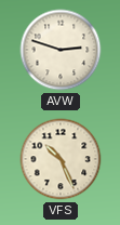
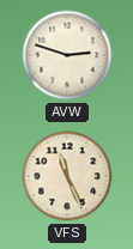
VFS: 10:26 -> 11:26
